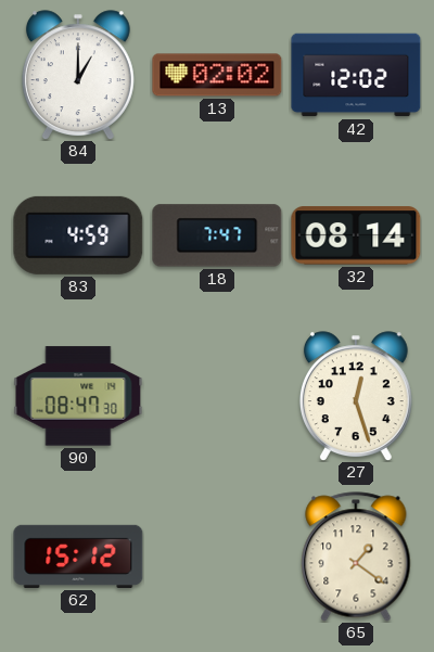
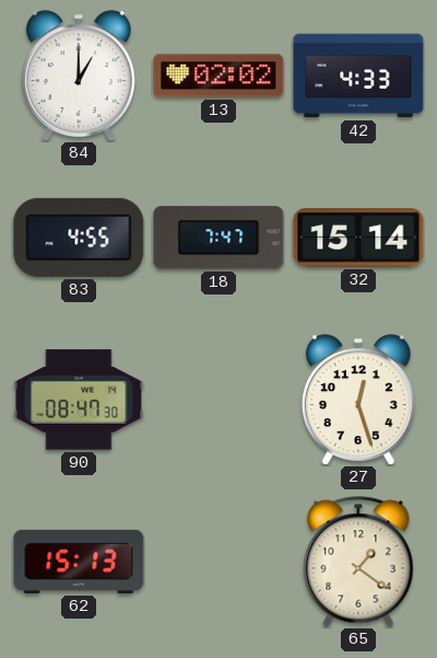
42: 12:02 -> 4:33
83: 4:59 -> 4:55
32: 08:14 -> 15:14
62: 15:12 -> 15:13
